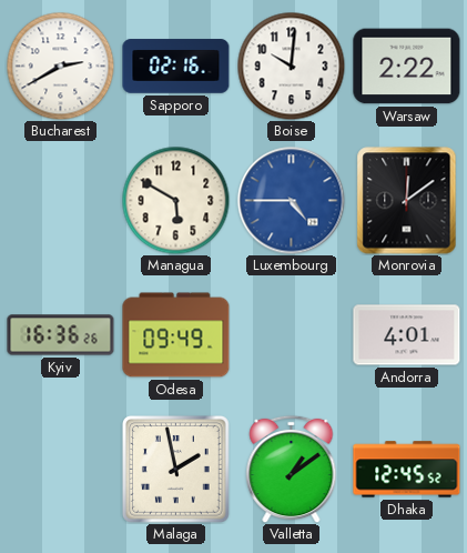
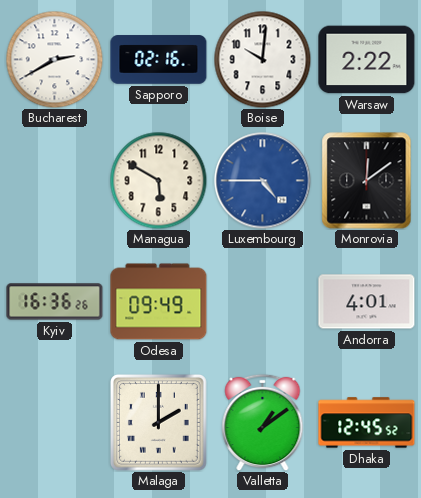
Malaga: 1:58 -> 2:00
